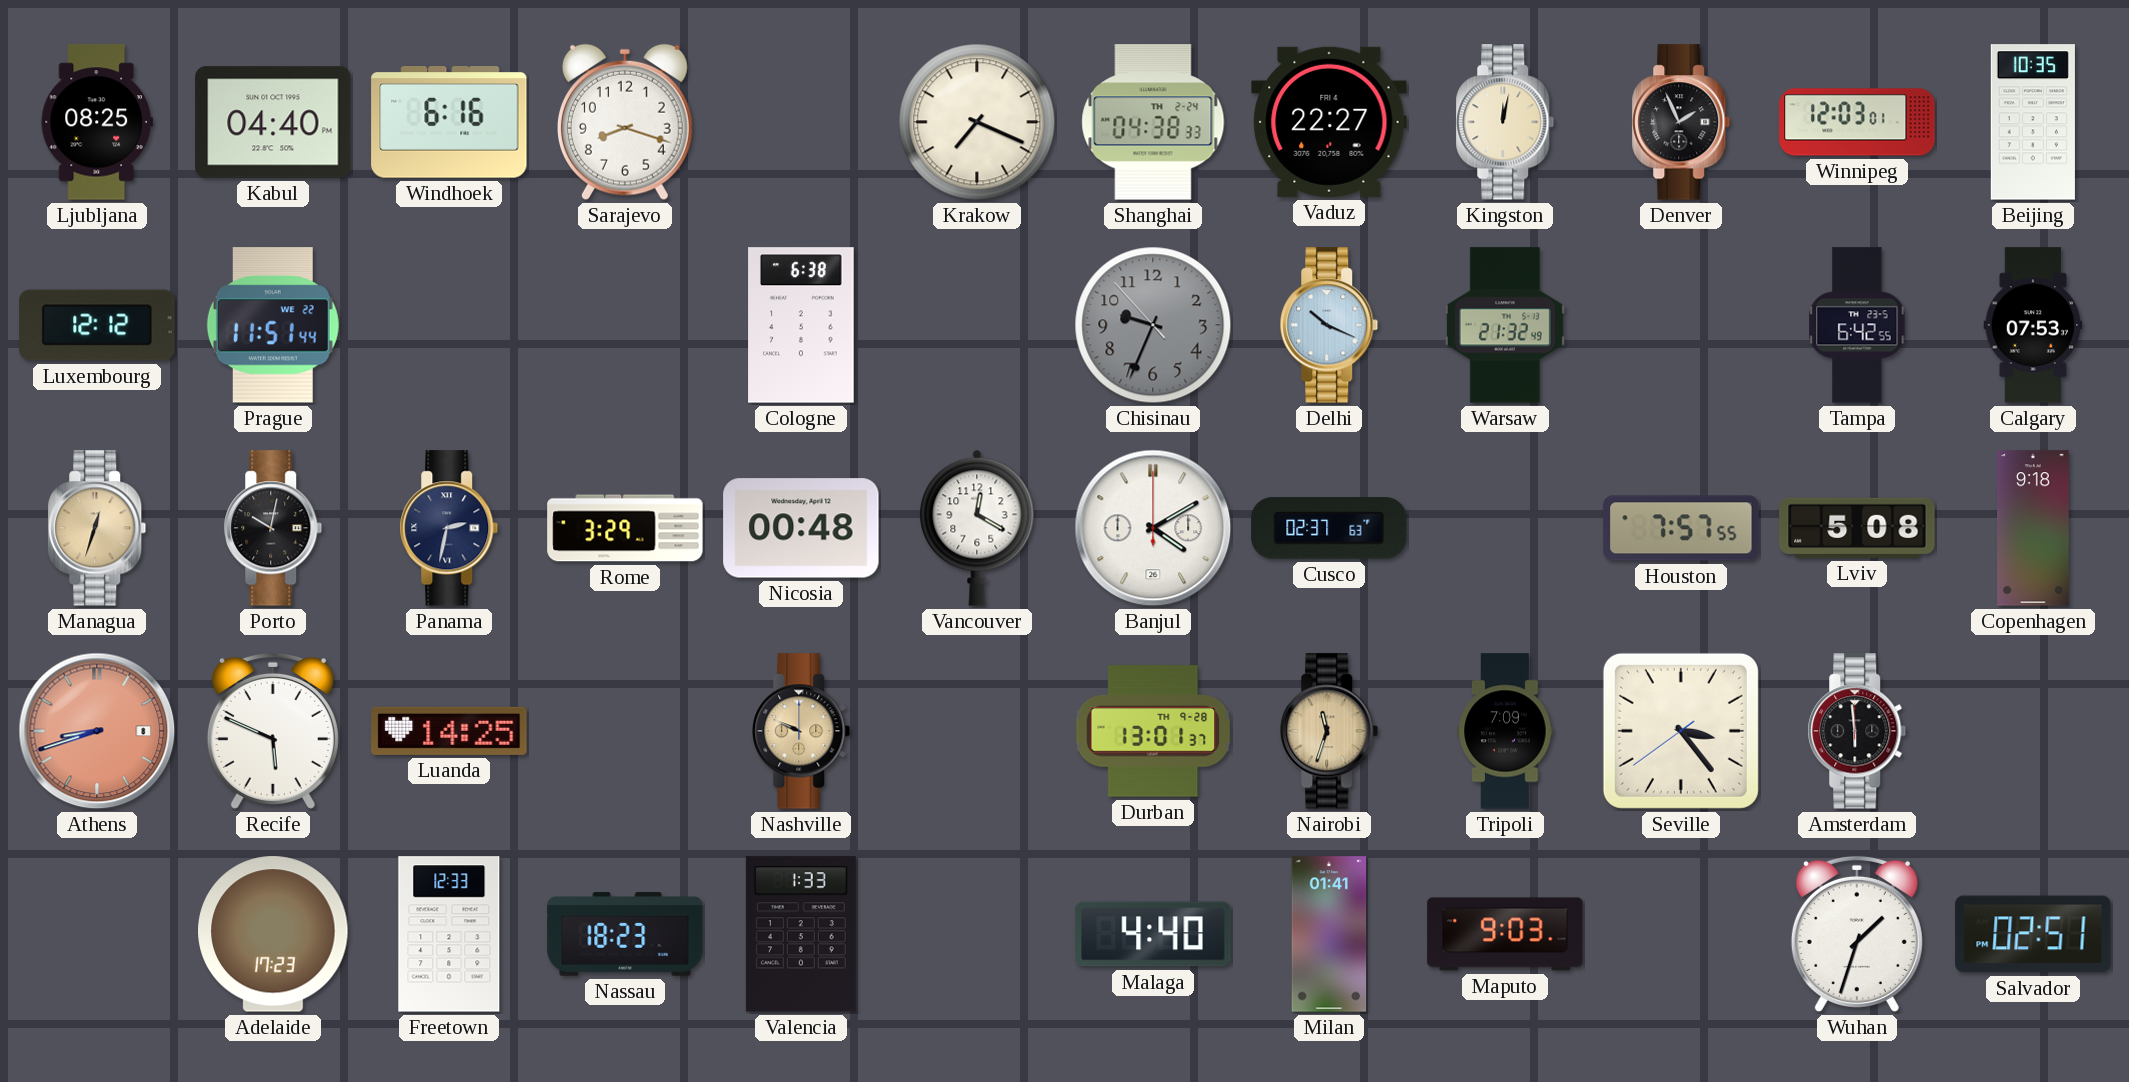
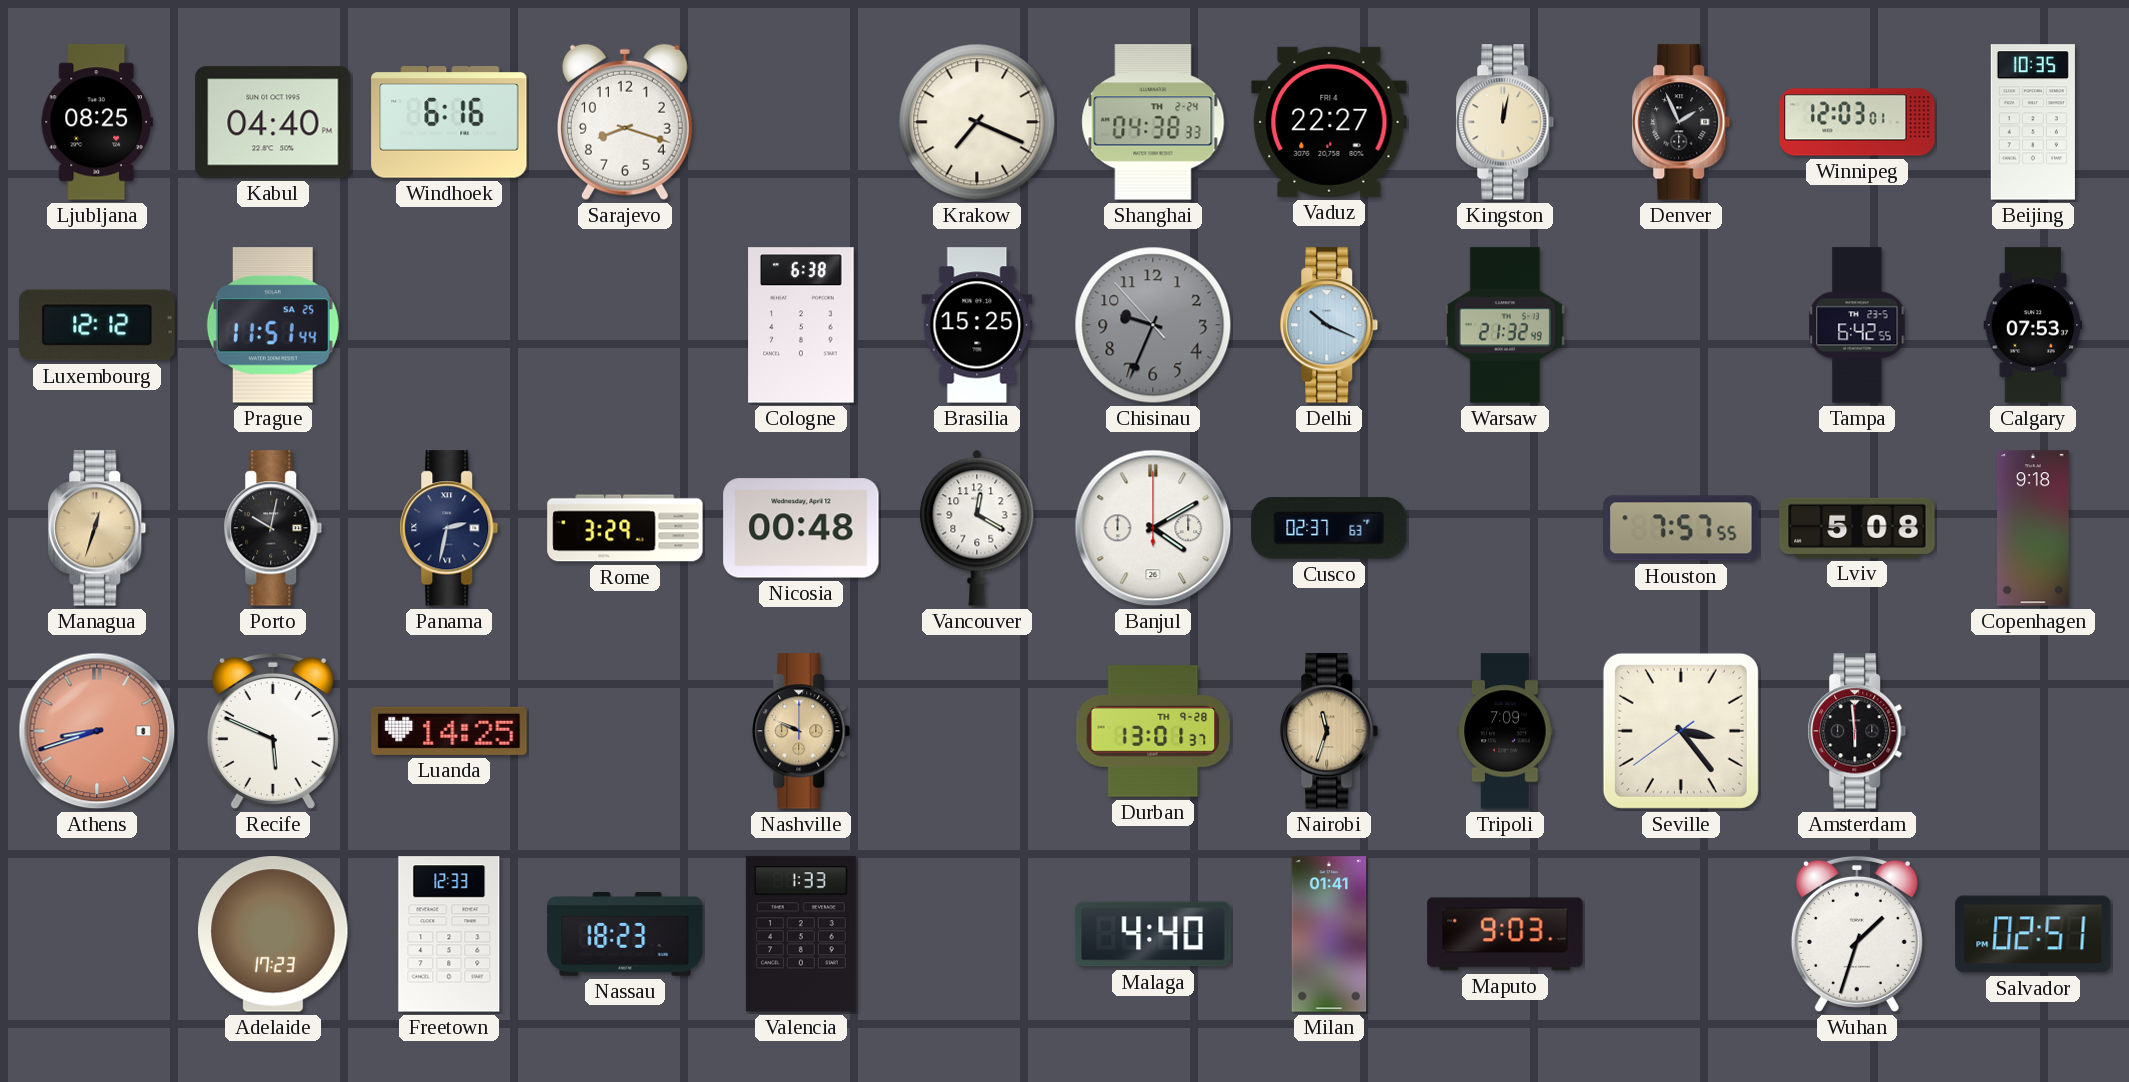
Prague date: WE 22 -> SA 25
Brasilia: none -> 15:25
